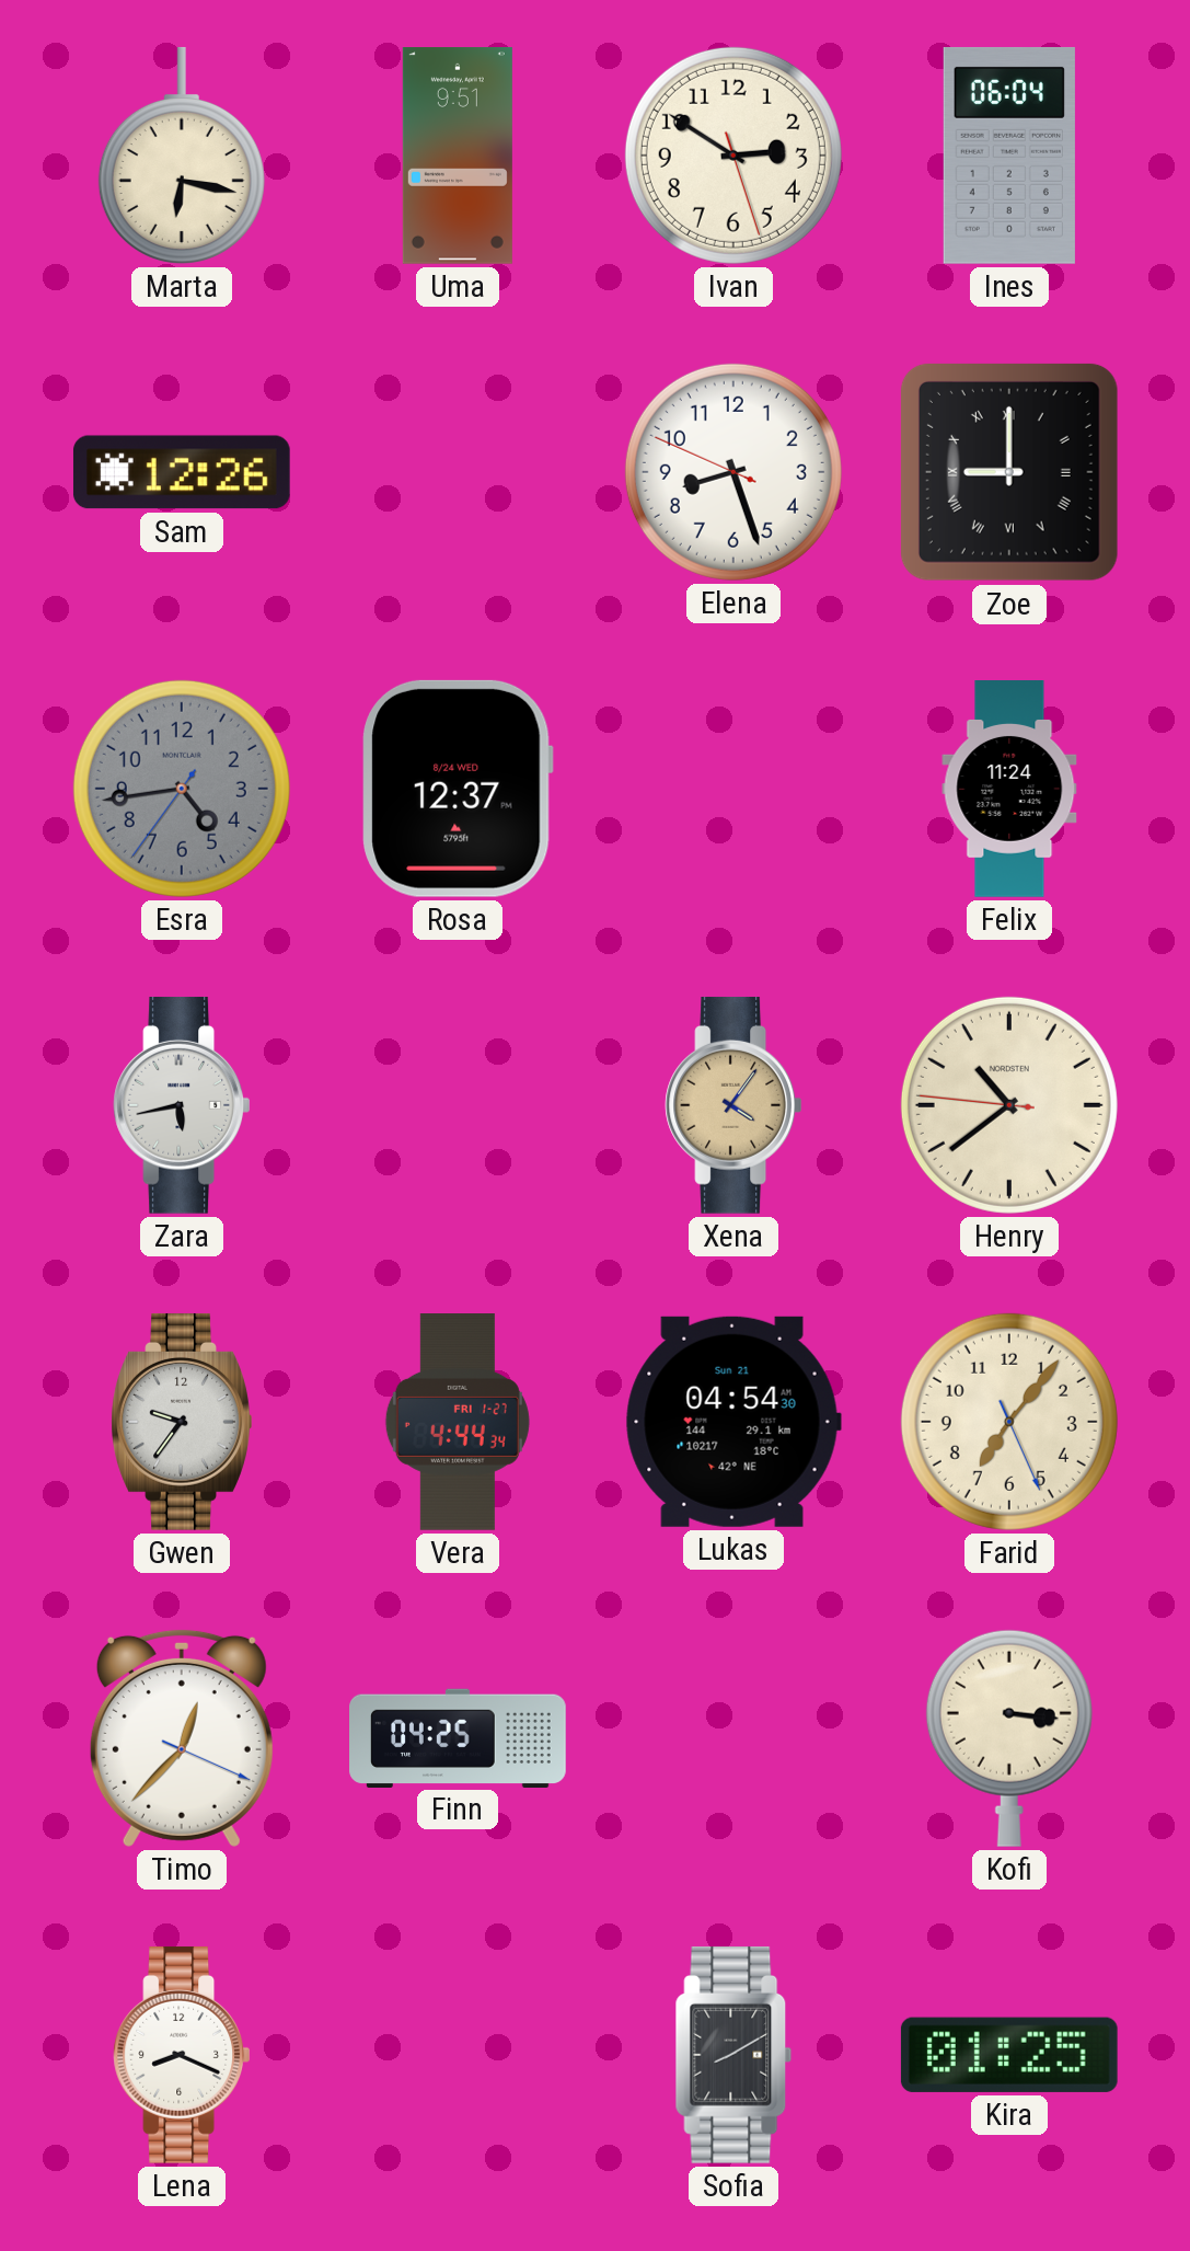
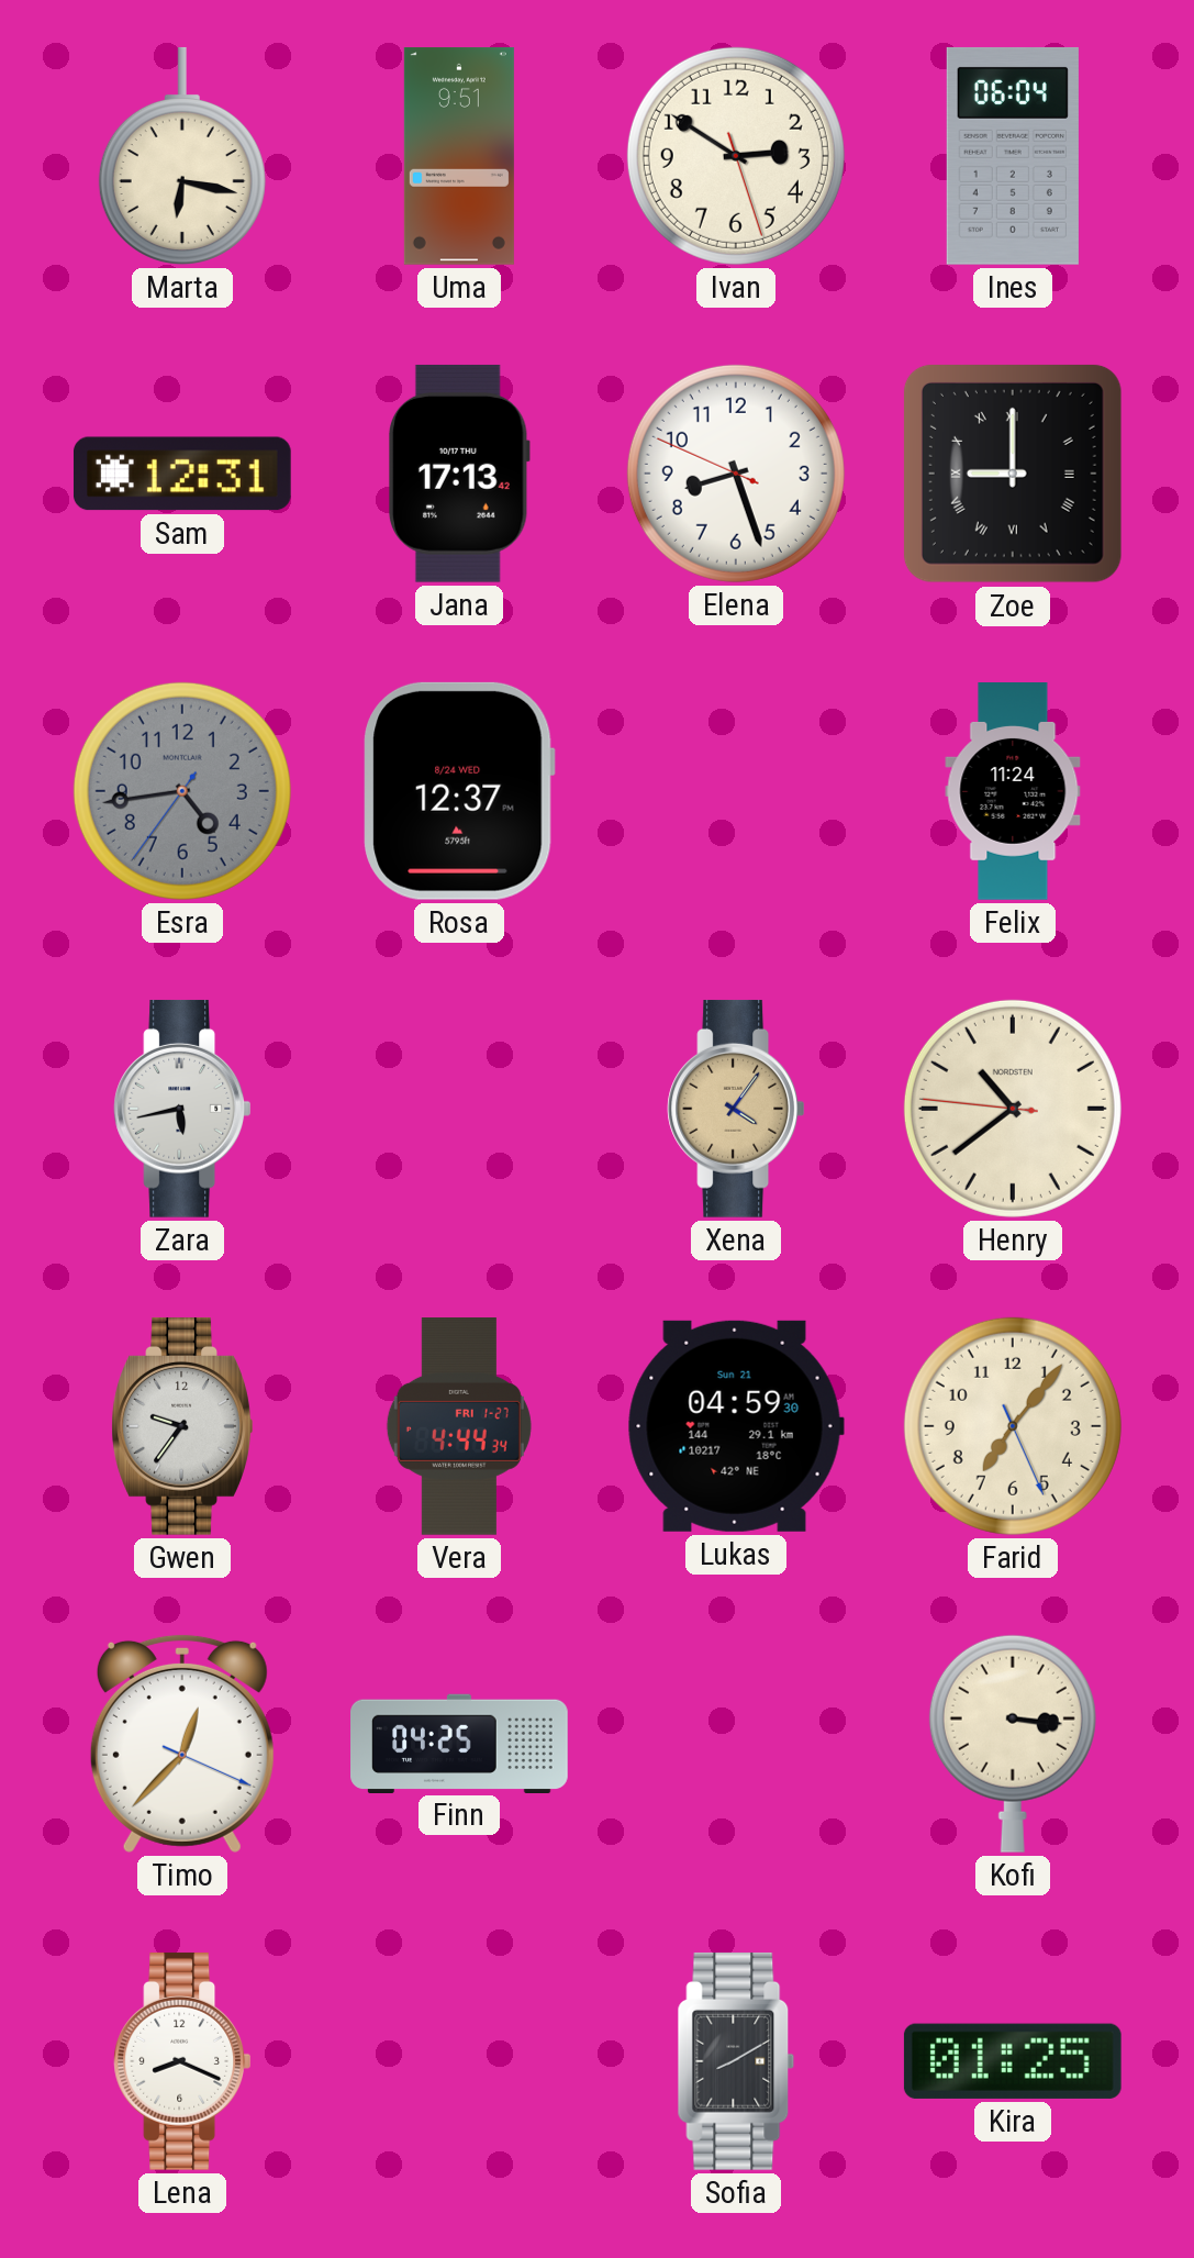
Sam: 12:26 -> 12:31
Jana: none -> 17:13
Lukas: 04:54 -> 04:59
